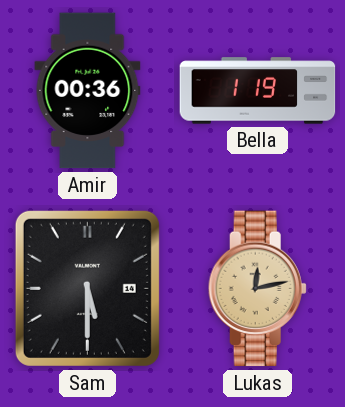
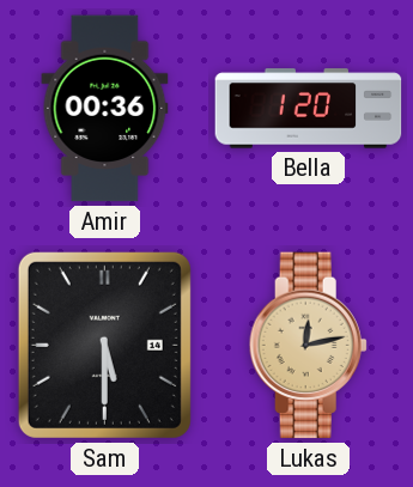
Bella: 1:19 -> 1:20
